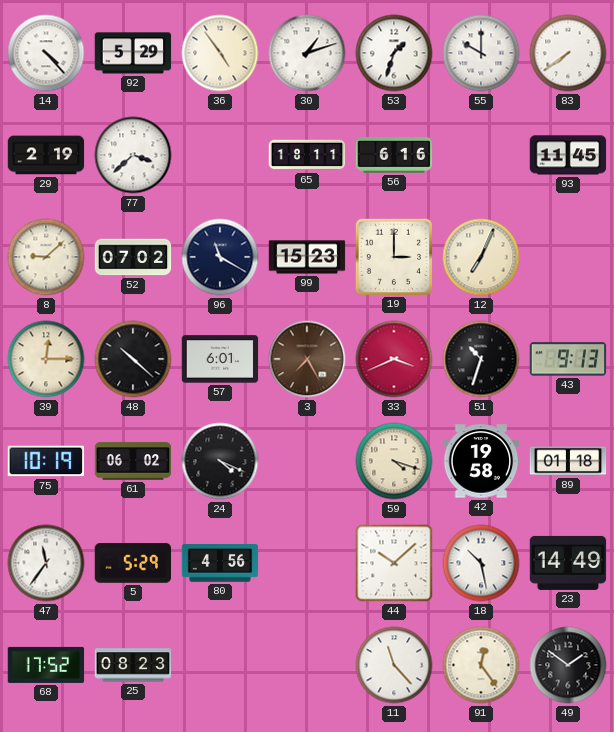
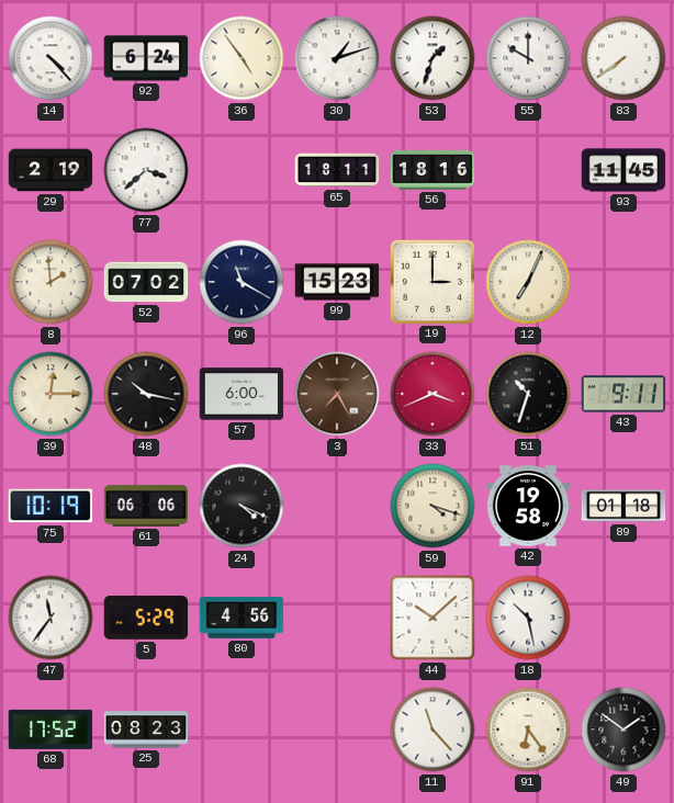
92: 5:29 -> 6:24
56: 6:16 -> 18:16
8: 9:08 -> 1:59
48: 10:22 -> 10:17
57: 6:01 -> 6:00
43: 9:13 -> 9:11
61: 06:02 -> 06:06
23: 14:49 -> none
91: 12:24 -> 6:24
